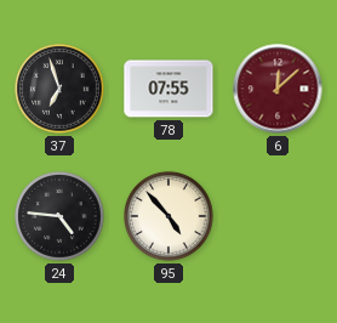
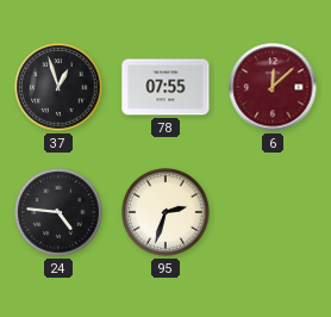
37: 6:57 -> 12:57
95: 4:53 -> 2:33
